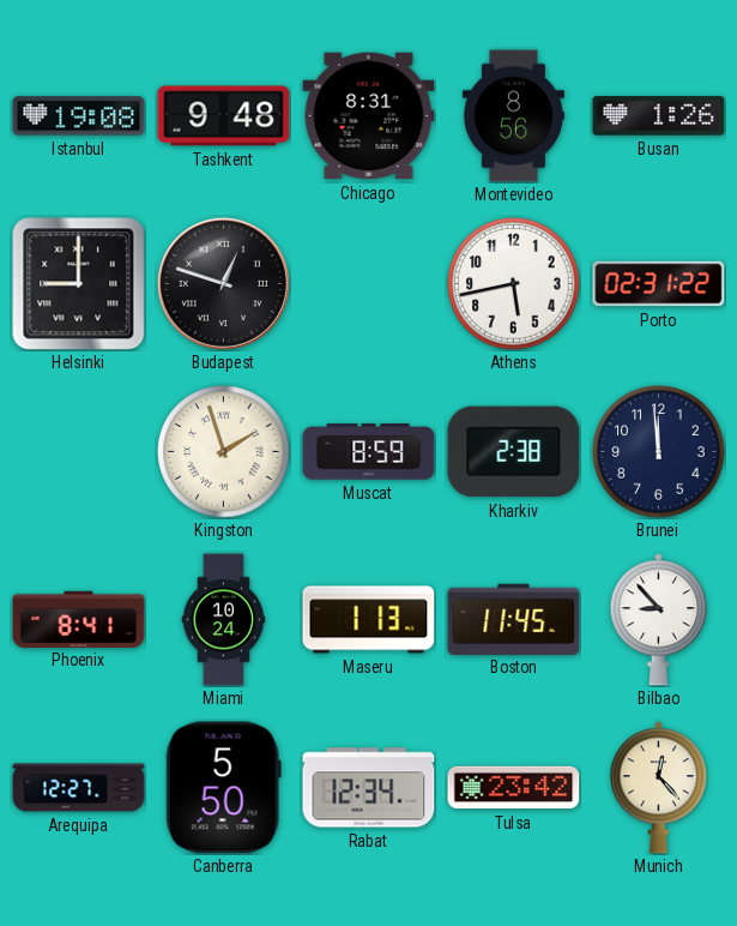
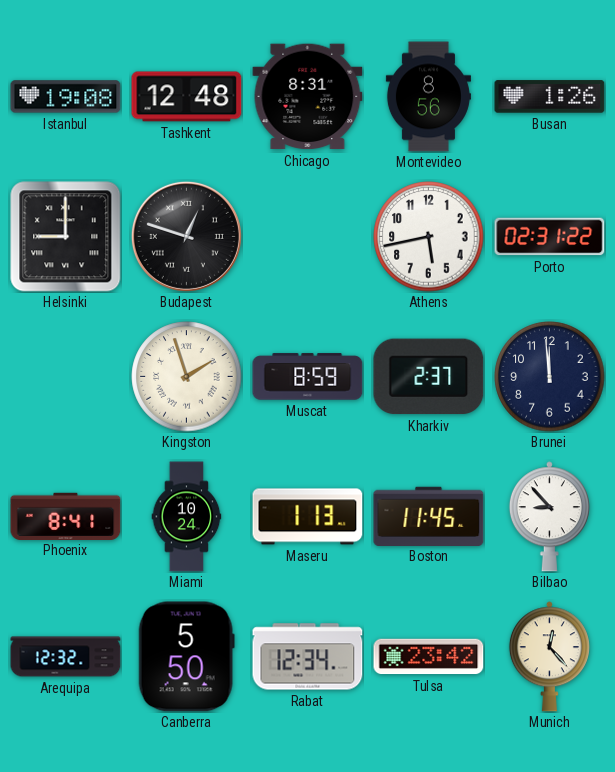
Tashkent: 9:48 -> 12:48
Kharkiv: 2:38 -> 2:37
Arequipa: 12:27 -> 12:32
